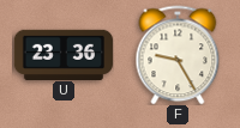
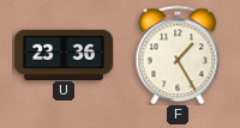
F: 9:25 -> 1:25
